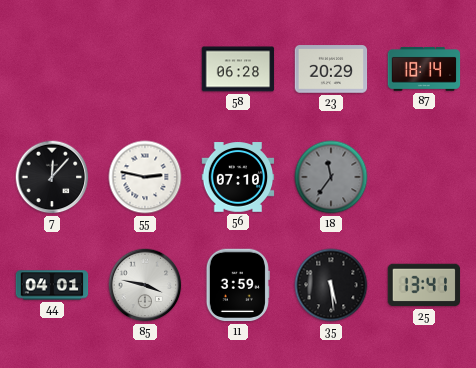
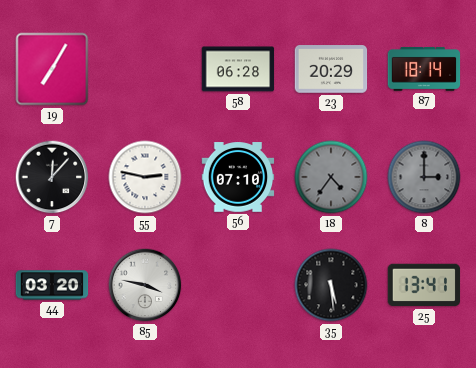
19: none -> 7:05
18: 11:36 -> 4:36
8: none -> 3:00
44: 04:01 -> 03:20
11: 3:59 -> none
